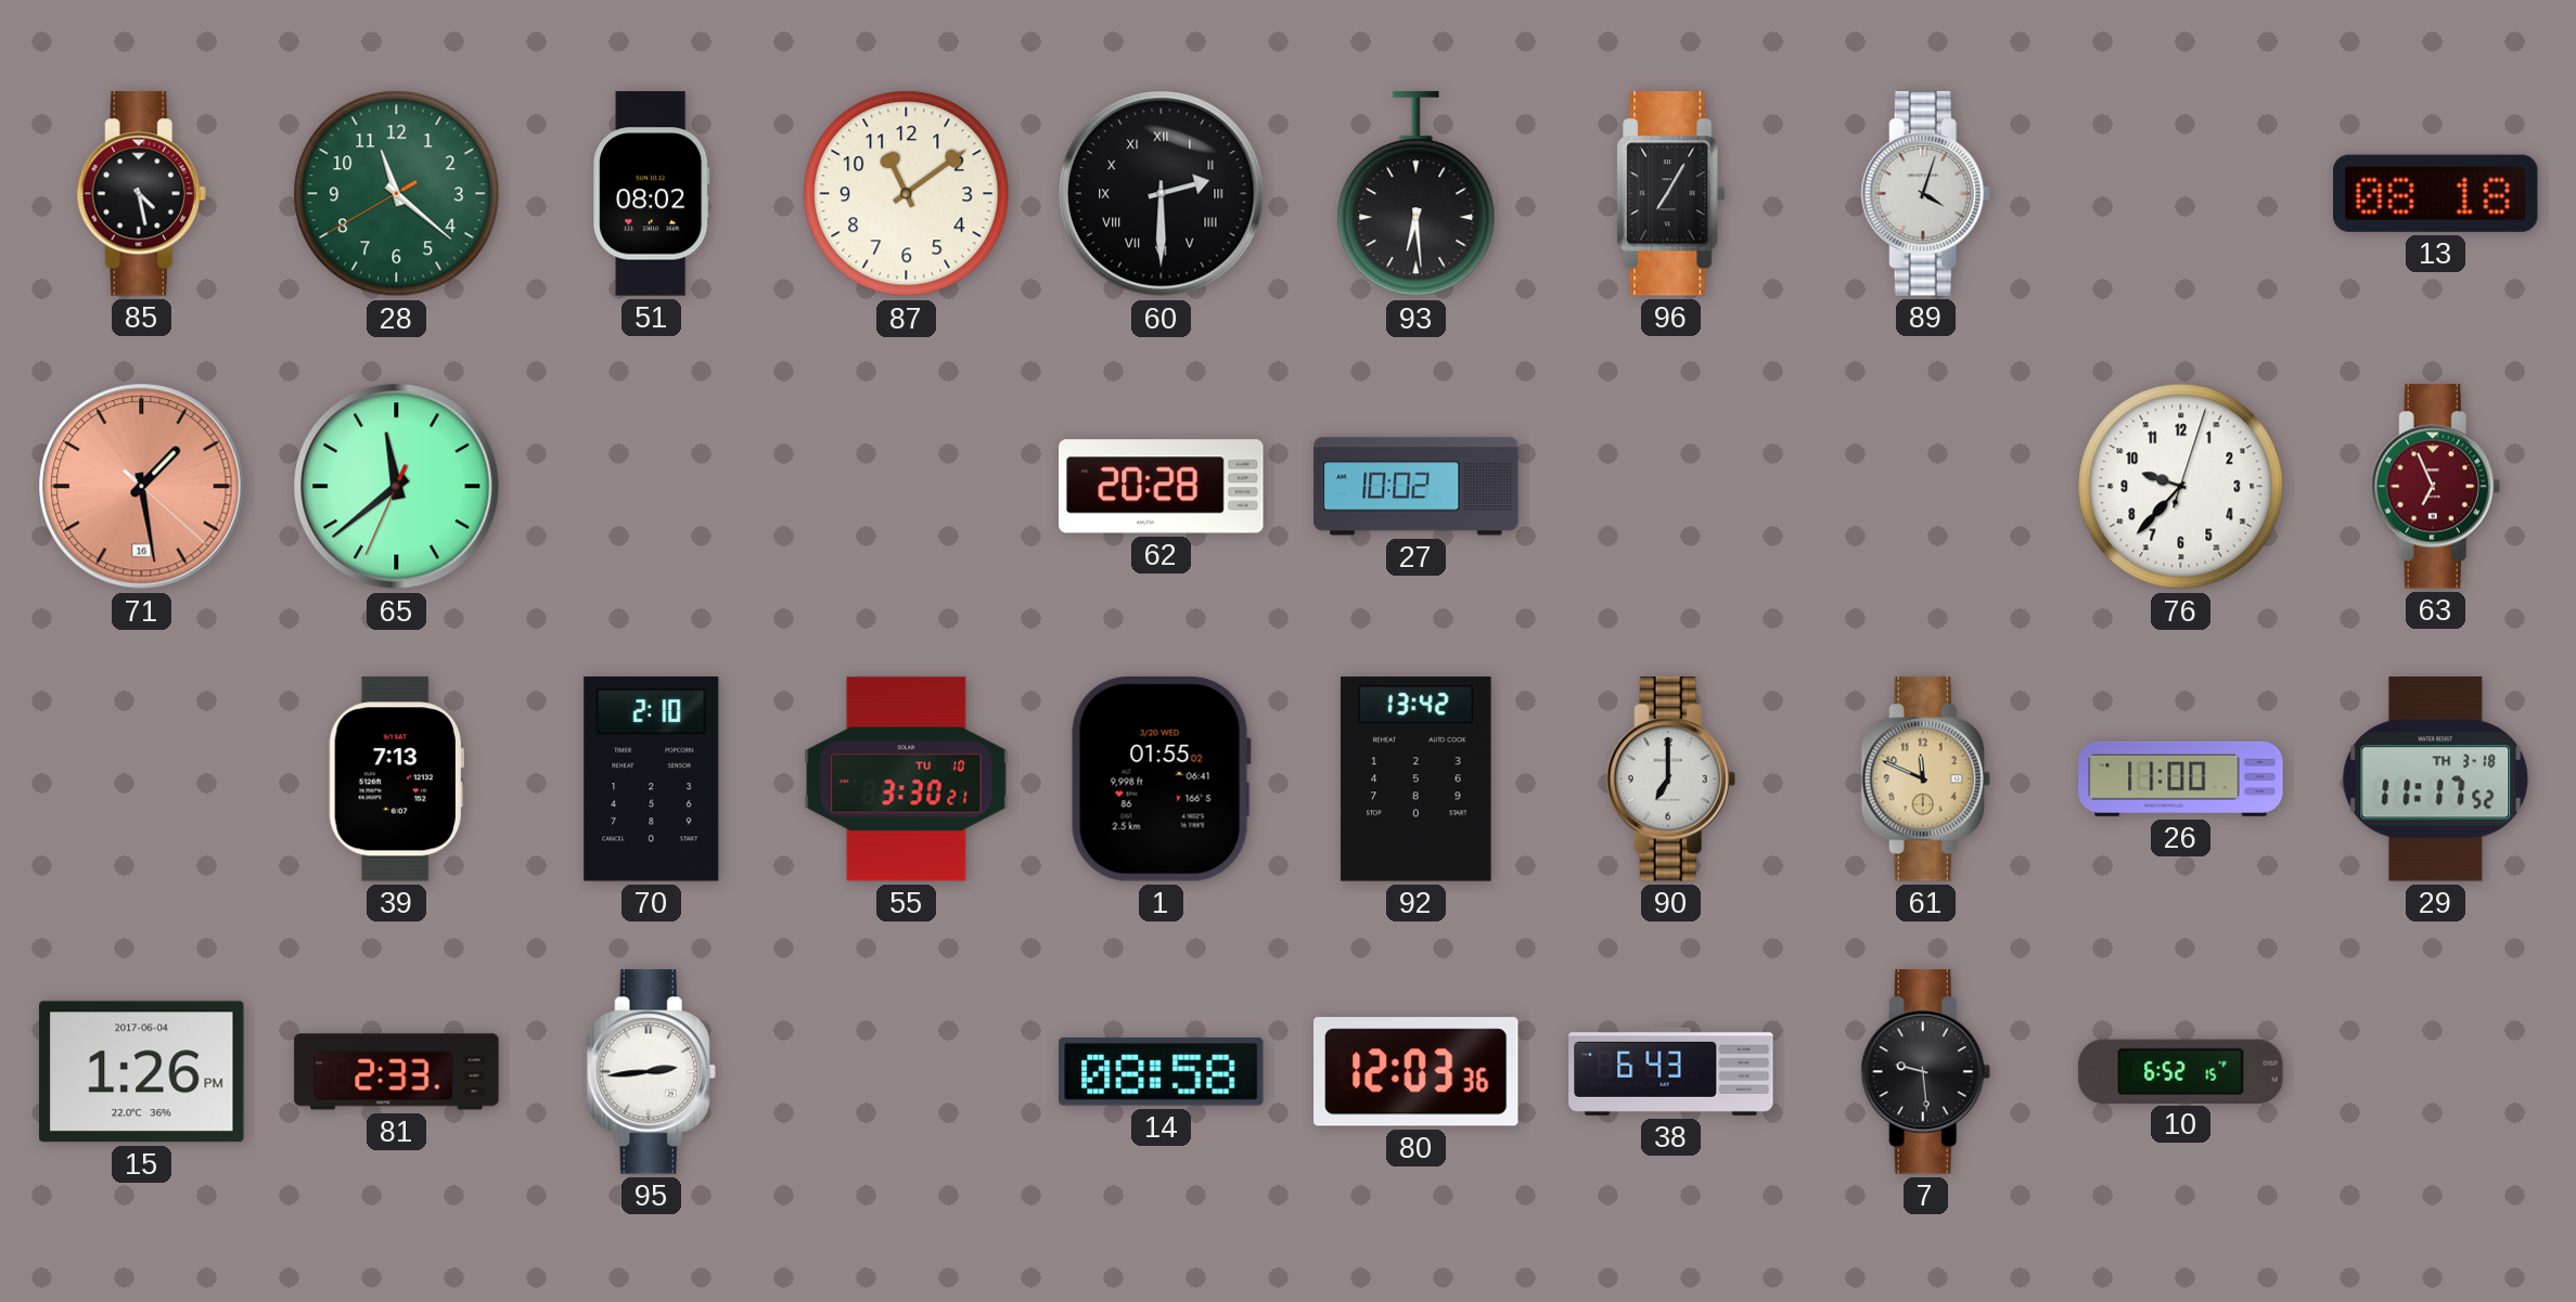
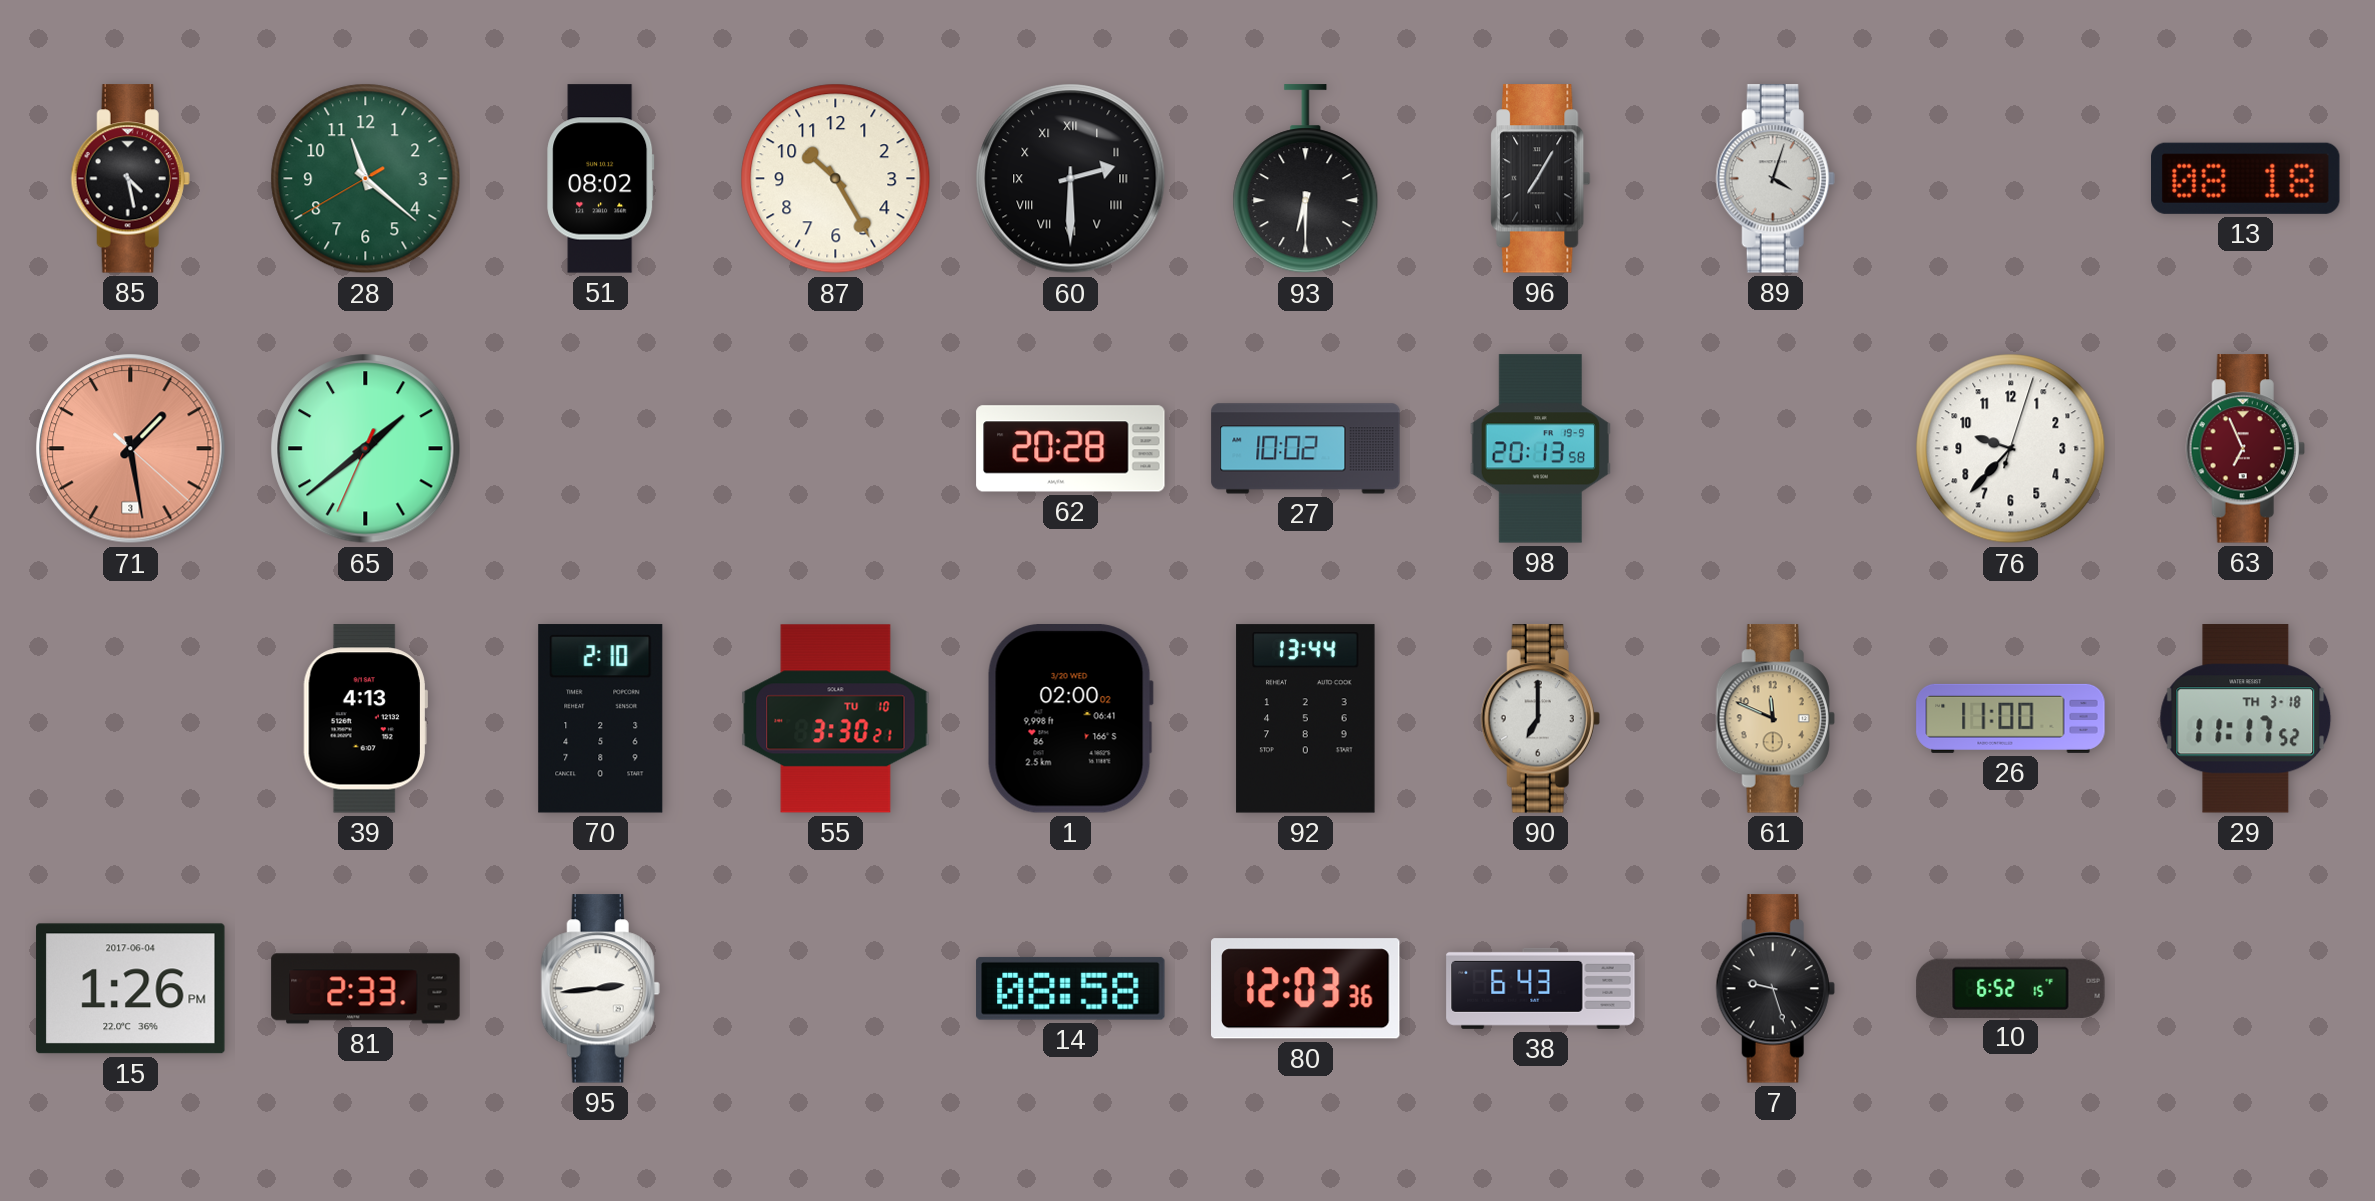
87: 11:09 -> 10:25
93: 6:29 -> 6:30
71 date: 16 -> 3
65: 11:38 -> 1:38
98: none -> 20:13
39: 7:13 -> 4:13
1: 01:55 -> 02:00
92: 13:42 -> 13:44
7: 9:29 -> 9:27
